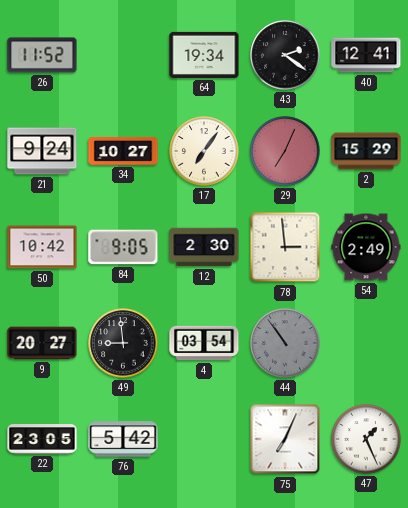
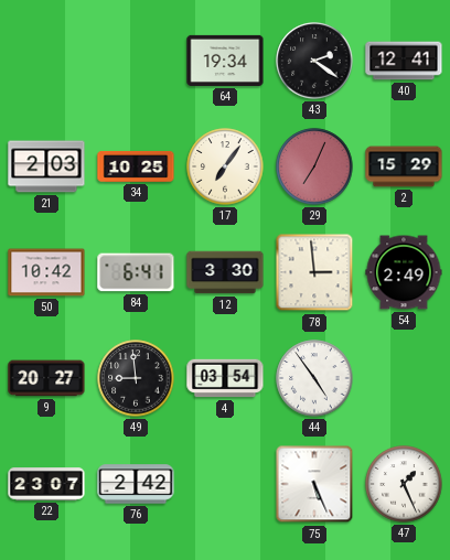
26: 11:52 -> none
21: 9:24 -> 2:03
34: 10:27 -> 10:25
84: 9:05 -> 6:41
12: 2:30 -> 3:30
44: 10:54 -> 4:54
44 dial: grey -> white
22: 23:05 -> 23:07
76: 5:42 -> 2:42
75: 7:04 -> 5:26
